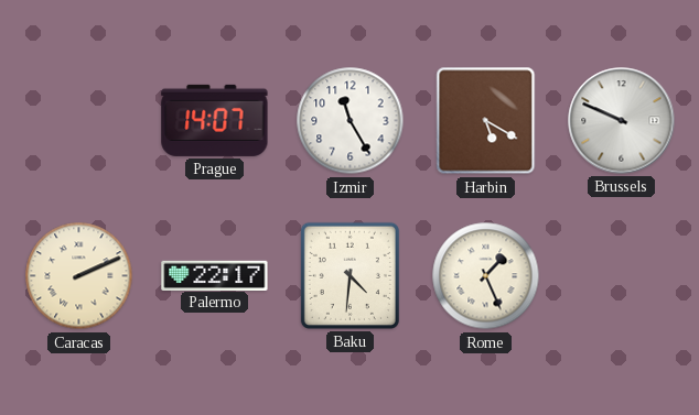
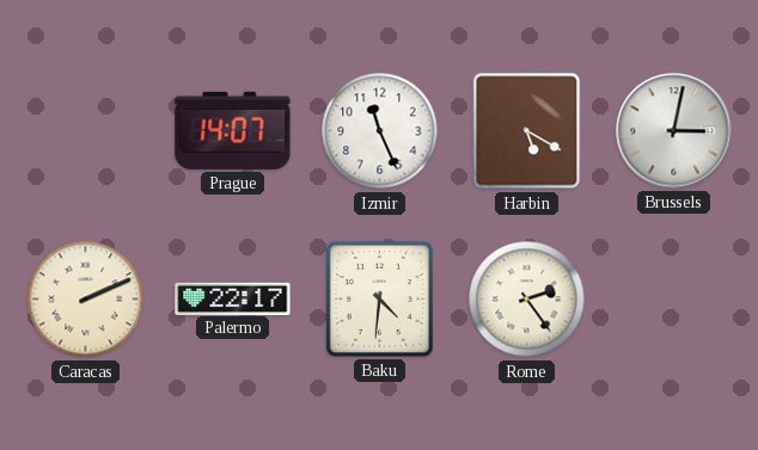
Izmir: 11:25 -> 11:26
Brussels: 9:49 -> 3:02
Rome: 1:26 -> 2:24
